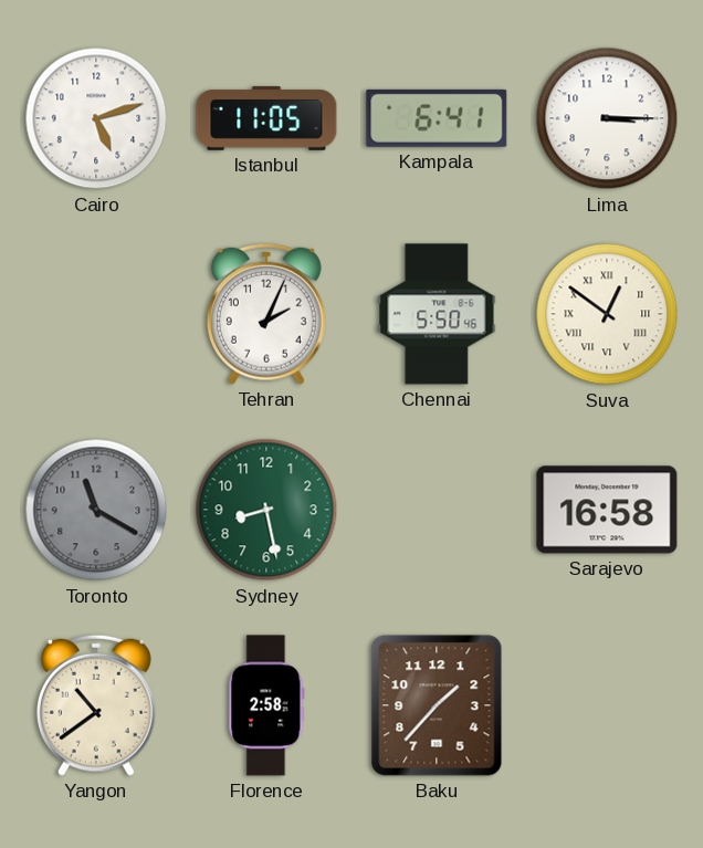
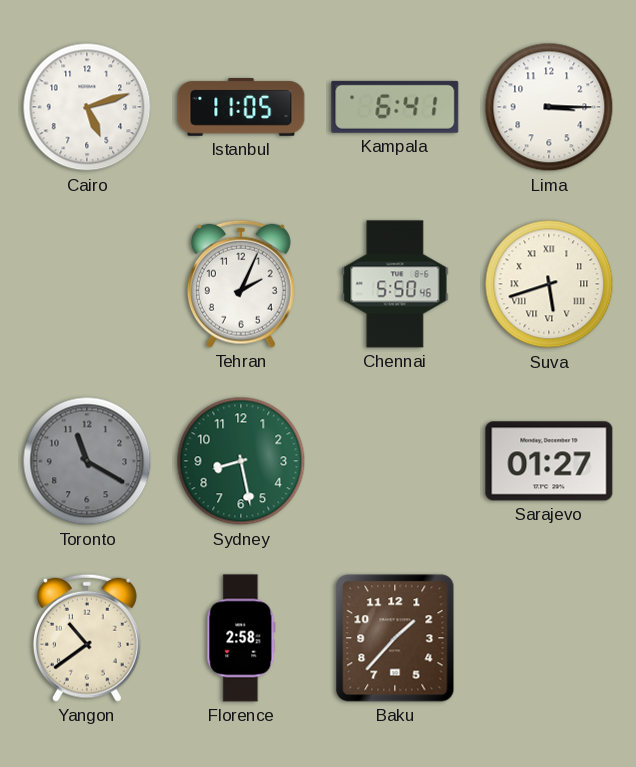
Suva: 12:51 -> 5:42
Sarajevo: 16:58 -> 01:27
